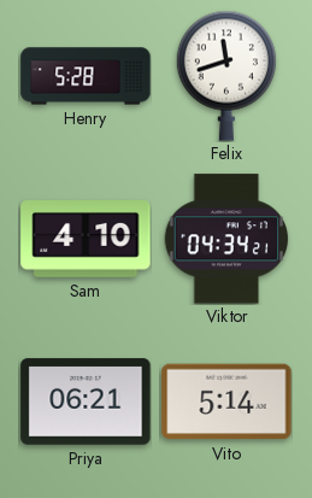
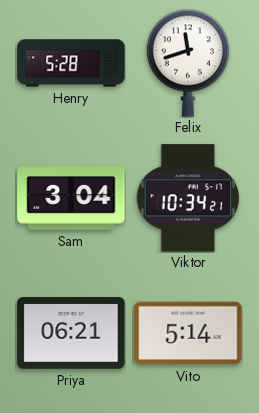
Sam: 4:10 -> 3:04
Viktor: 04:34 -> 10:34
